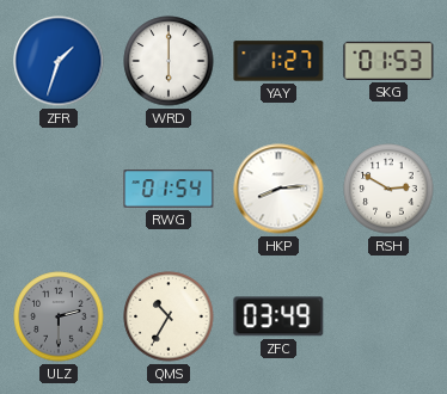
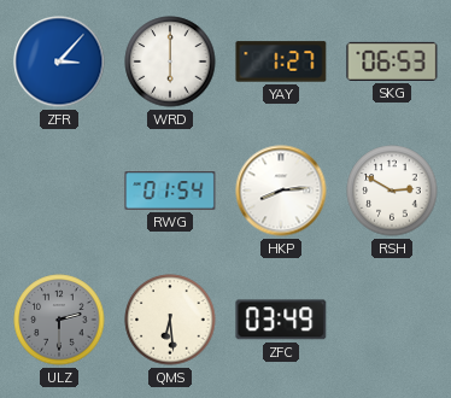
ZFR: 1:33 -> 3:07
SKG: 01:53 -> 06:53
QMS: 10:35 -> 6:29
